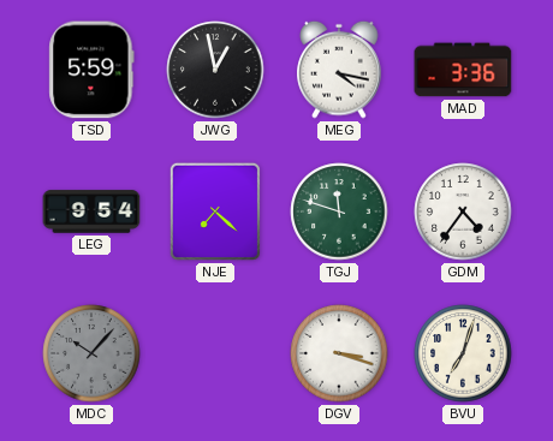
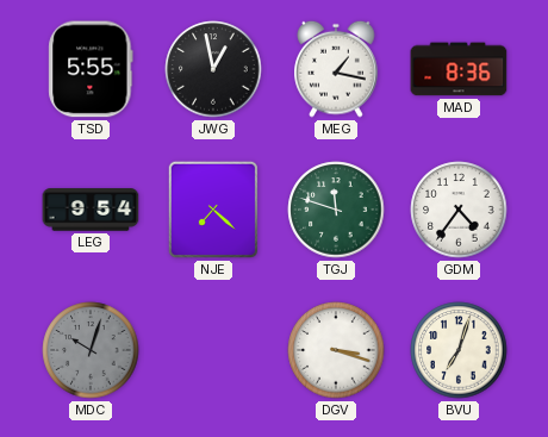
TSD: 5:59 -> 5:55
MEG: 4:17 -> 1:17
MAD: 3:36 -> 8:36
MDC: 10:07 -> 10:03
